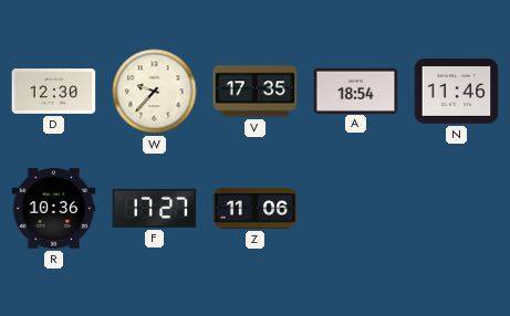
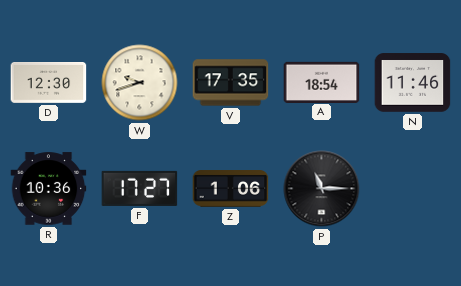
W: 9:37 -> 9:42
Z: 11:06 -> 1:06
P: none -> 11:15
